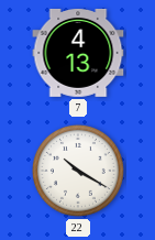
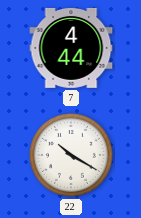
7: 4:13 -> 4:44
